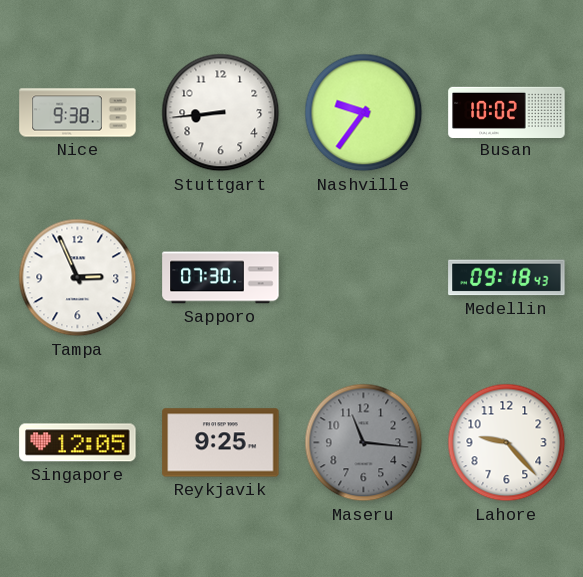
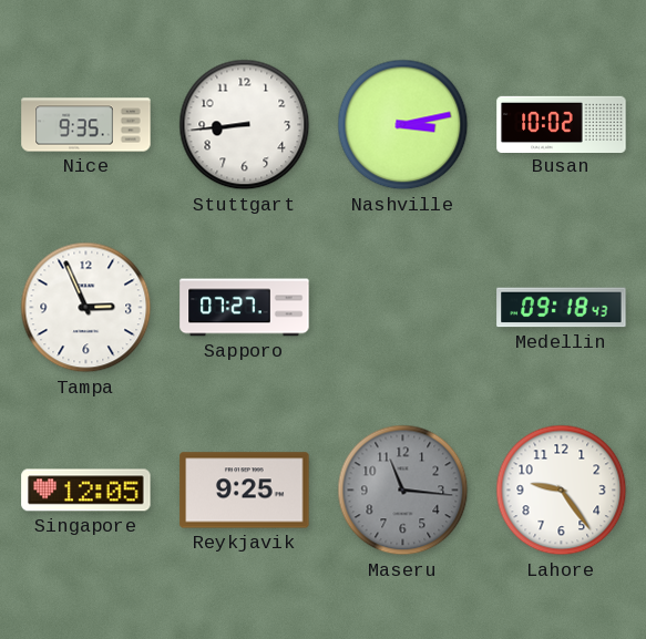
Nice: 9:38 -> 9:35
Nashville: 9:36 -> 3:13
Sapporo: 07:30 -> 07:27
Lahore: 9:23 -> 9:24
